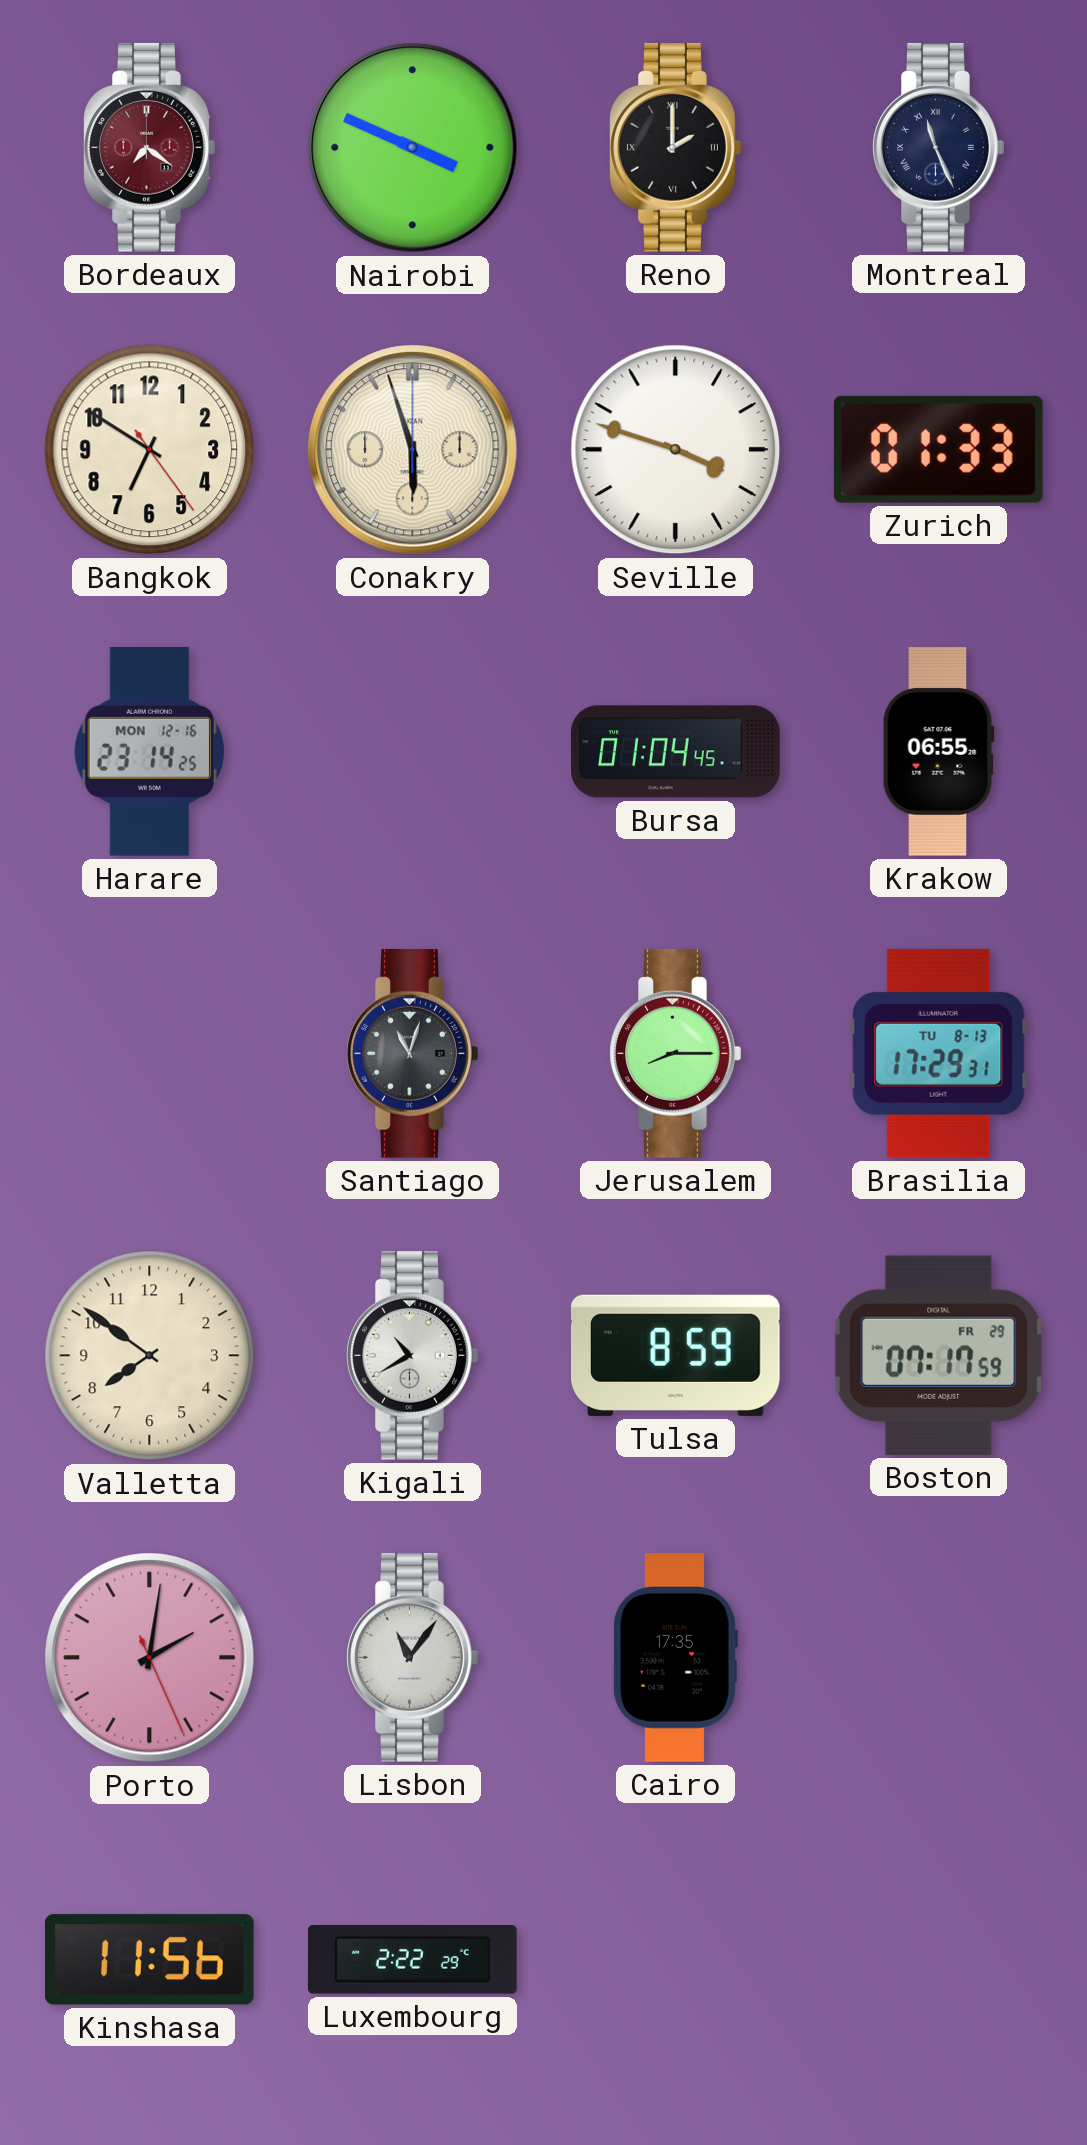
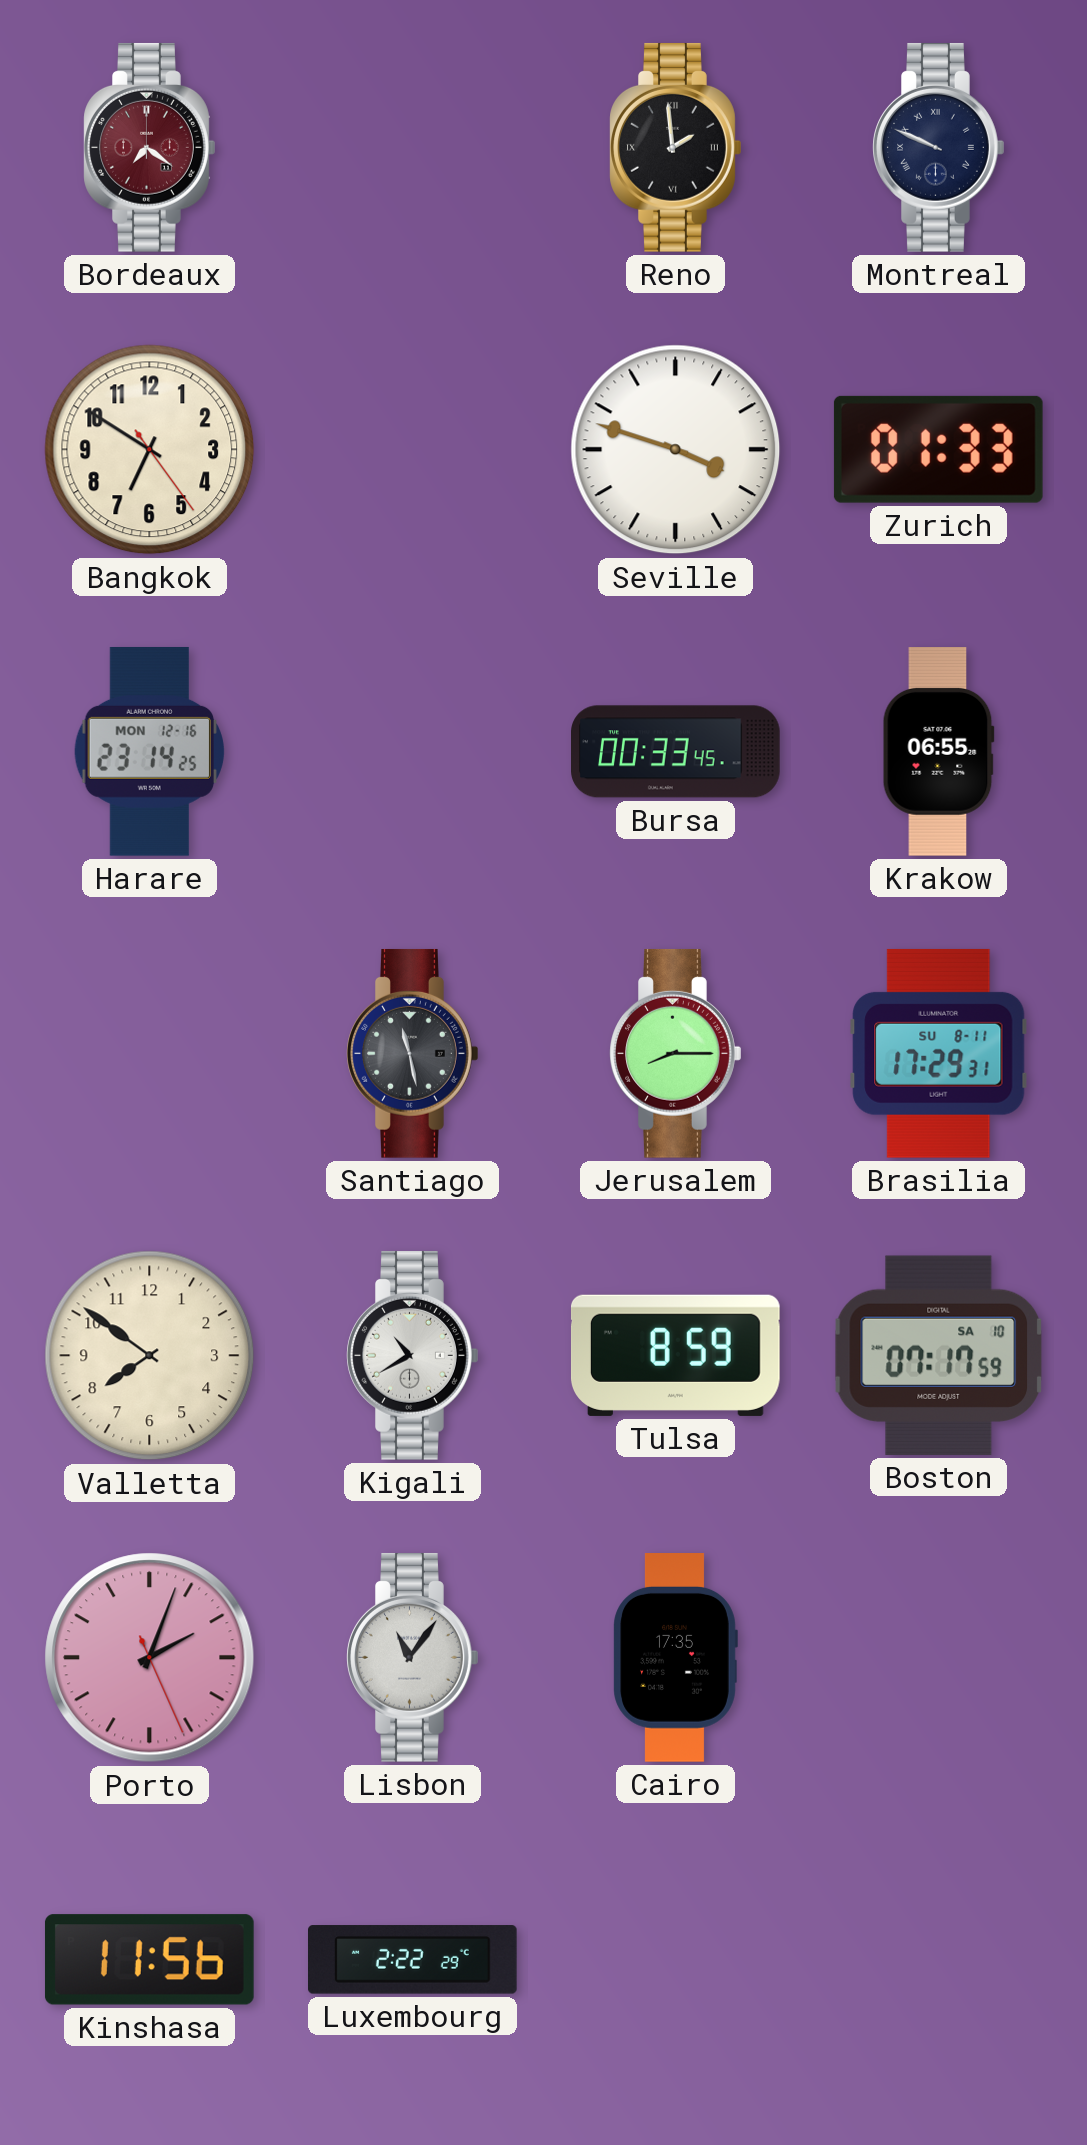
Nairobi: 3:49 -> none
Reno: 2:00 -> 1:59
Montreal: 11:26 -> 9:49
Conakry: 5:57 -> none
Bursa: 01:04 -> 00:33
Santiago: 11:03 -> 11:28
Brasilia date: TU 8-13 -> SU 8-11
Boston date: FR 29 -> SA 10
Porto: 2:01 -> 2:03
